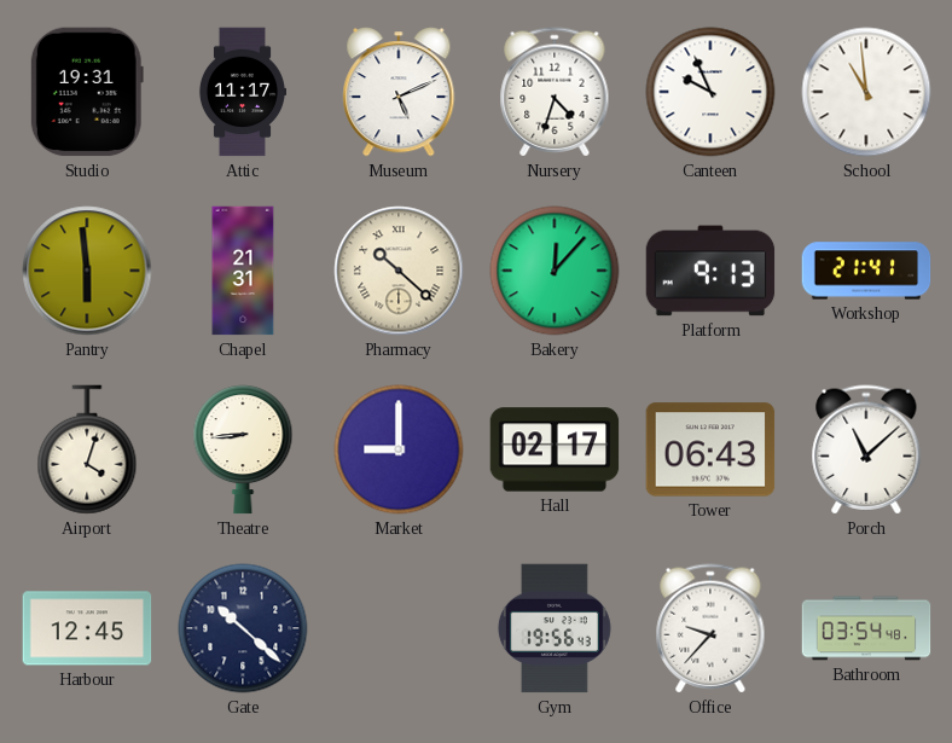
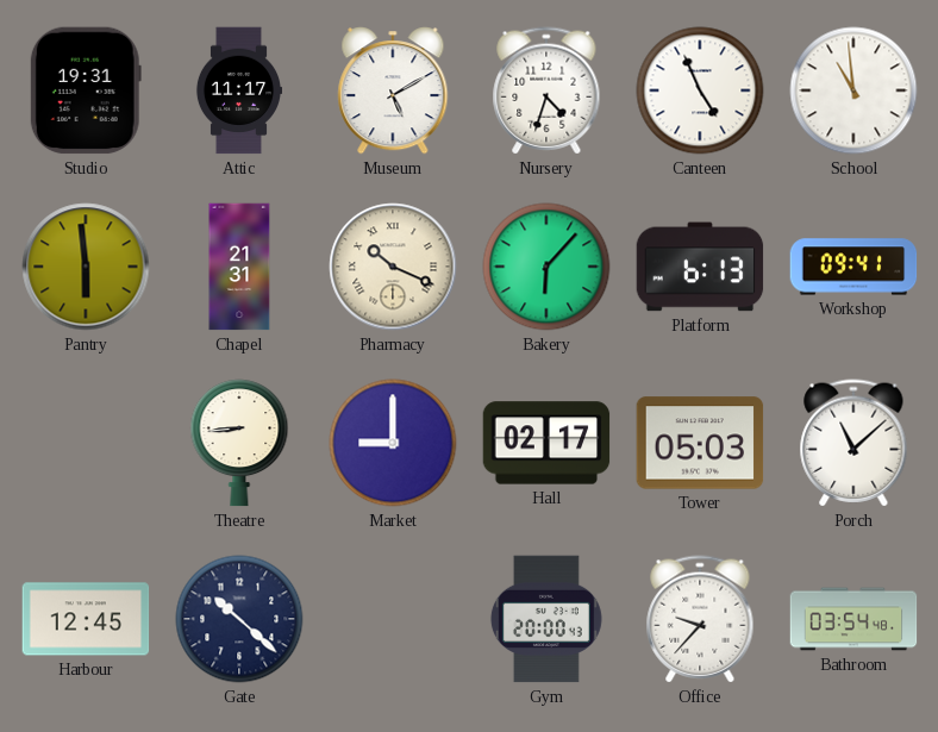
Museum: 5:11 -> 5:10
Canteen: 9:56 -> 4:56
Pharmacy: 10:22 -> 10:19
Bakery: 12:07 -> 6:07
Platform: 9:13 -> 6:13
Workshop: 21:41 -> 09:41
Airport: 4:03 -> none
Tower: 06:43 -> 05:03
Gym: 19:56 -> 20:00
